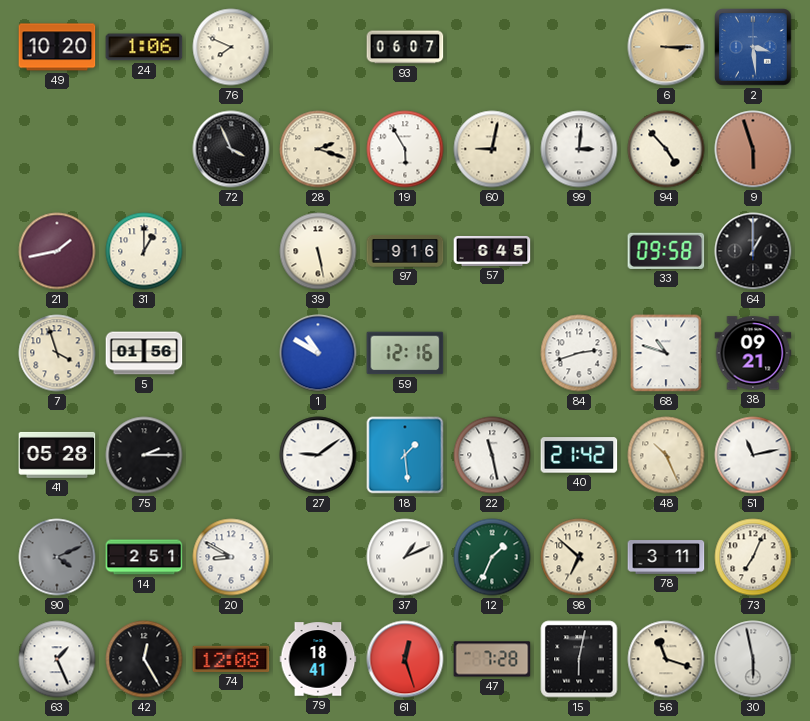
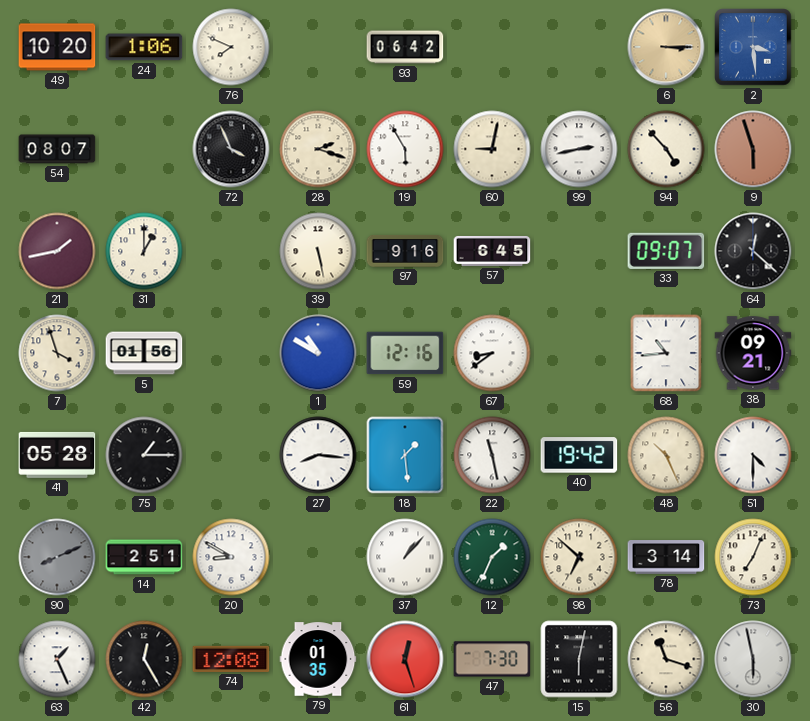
93: 06:07 -> 06:42
54: none -> 08:07
99: 3:01 -> 2:43
33: 09:58 -> 09:07
64: 1:00 -> 12:22
67: none -> 8:39
84: 2:42 -> none
68: 10:48 -> 10:44
75: 2:15 -> 1:15
27: 9:09 -> 8:16
40: 21:42 -> 19:42
51: 11:13 -> 4:30
90: 4:11 -> 8:11
37: 1:11 -> 1:07
78: 3:11 -> 3:14
79: 18:41 -> 01:35
47: 7:28 -> 7:30
